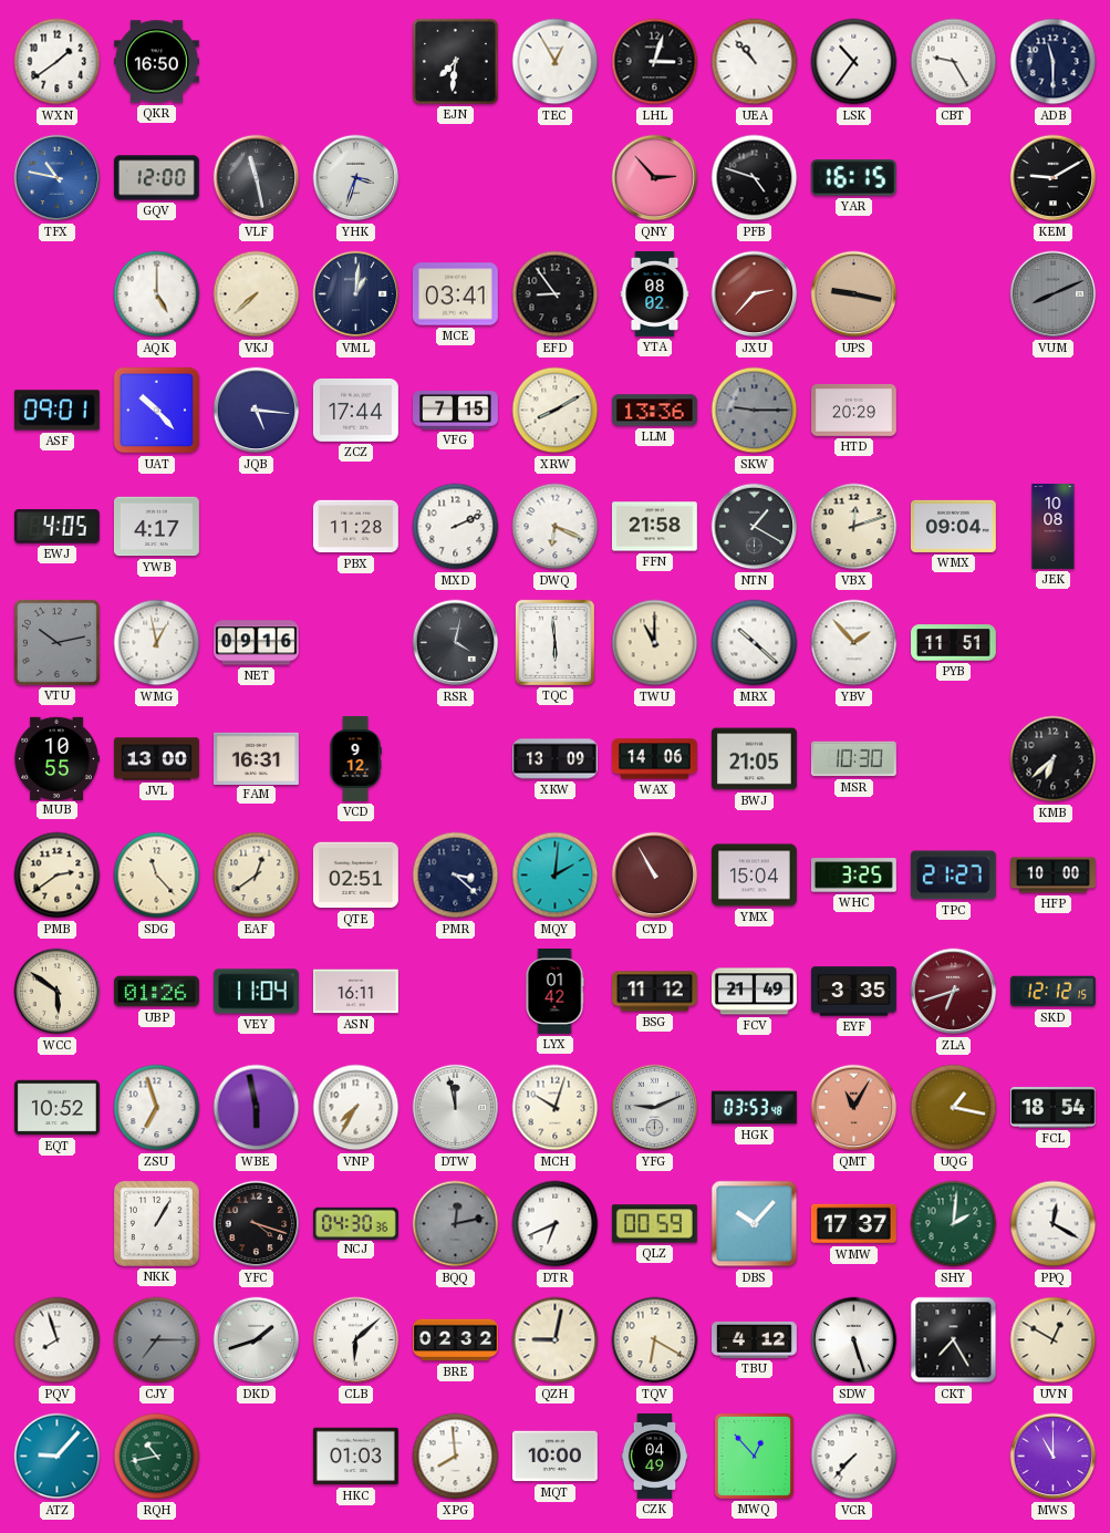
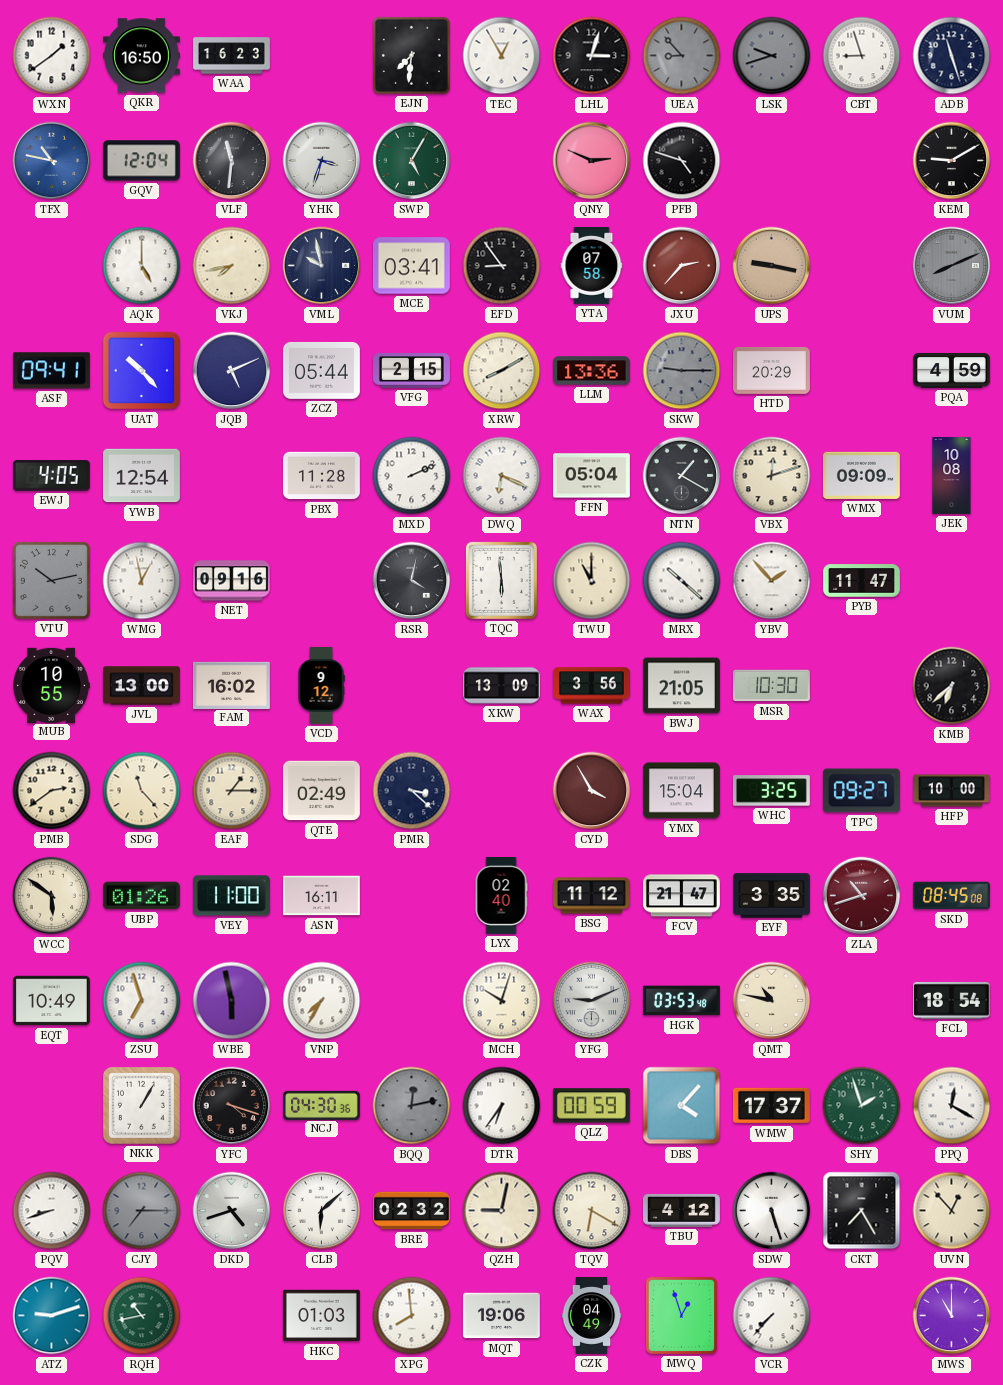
WAA: none -> 16:23
UEA: 10:53 -> 8:53
UEA dial: white -> grey
LSK: 10:36 -> 9:42
LSK dial: white -> grey
CBT: 9:25 -> 8:57
ADB: 11:30 -> 11:27
GQV: 12:00 -> 12:04
VLF: 11:28 -> 11:31
SWP: none -> 5:05
QNY: 2:53 -> 2:49
YAR: 16:15 -> none
VKJ: 7:38 -> 7:43
VML: 1:01 -> 9:58
YTA: 08:02 -> 07:58
ASF: 09:01 -> 09:41
JQB: 5:16 -> 5:11
ZCZ: 17:44 -> 05:44
VFG: 7:15 -> 2:15
PQA: none -> 4:59
YWB: 4:17 -> 12:54
FFN: 21:58 -> 05:04
WMX: 09:04 -> 09:09
PYB: 11:51 -> 11:47
FAM: 16:31 -> 16:02
WAX: 14:06 -> 3:56
EAF: 12:39 -> 1:15
QTE: 02:51 -> 02:49
MQY: 2:01 -> none
CYD: 10:55 -> 3:55
TPC: 21:27 -> 09:27
VEY: 11:04 -> 11:00
LYX: 01:42 -> 02:40
FCV: 21:49 -> 21:47
ZLA: 6:42 -> 10:42
SKD: 12:12 -> 08:45
EQT: 10:52 -> 10:49
DTW: 11:58 -> none
QMT: 11:05 -> 10:47
QMT dial: salmon -> cream
UQG: 1:17 -> none
DTR: 6:41 -> 6:36
DBS: 10:07 -> 4:07
SHY: 2:01 -> 1:57
PQV: 7:57 -> 8:42
DKD: 1:42 -> 4:42
UVN: 12:50 -> 12:53
ATZ: 9:07 -> 9:12
MQT: 10:00 -> 19:06
MWQ: 12:53 -> 12:57
